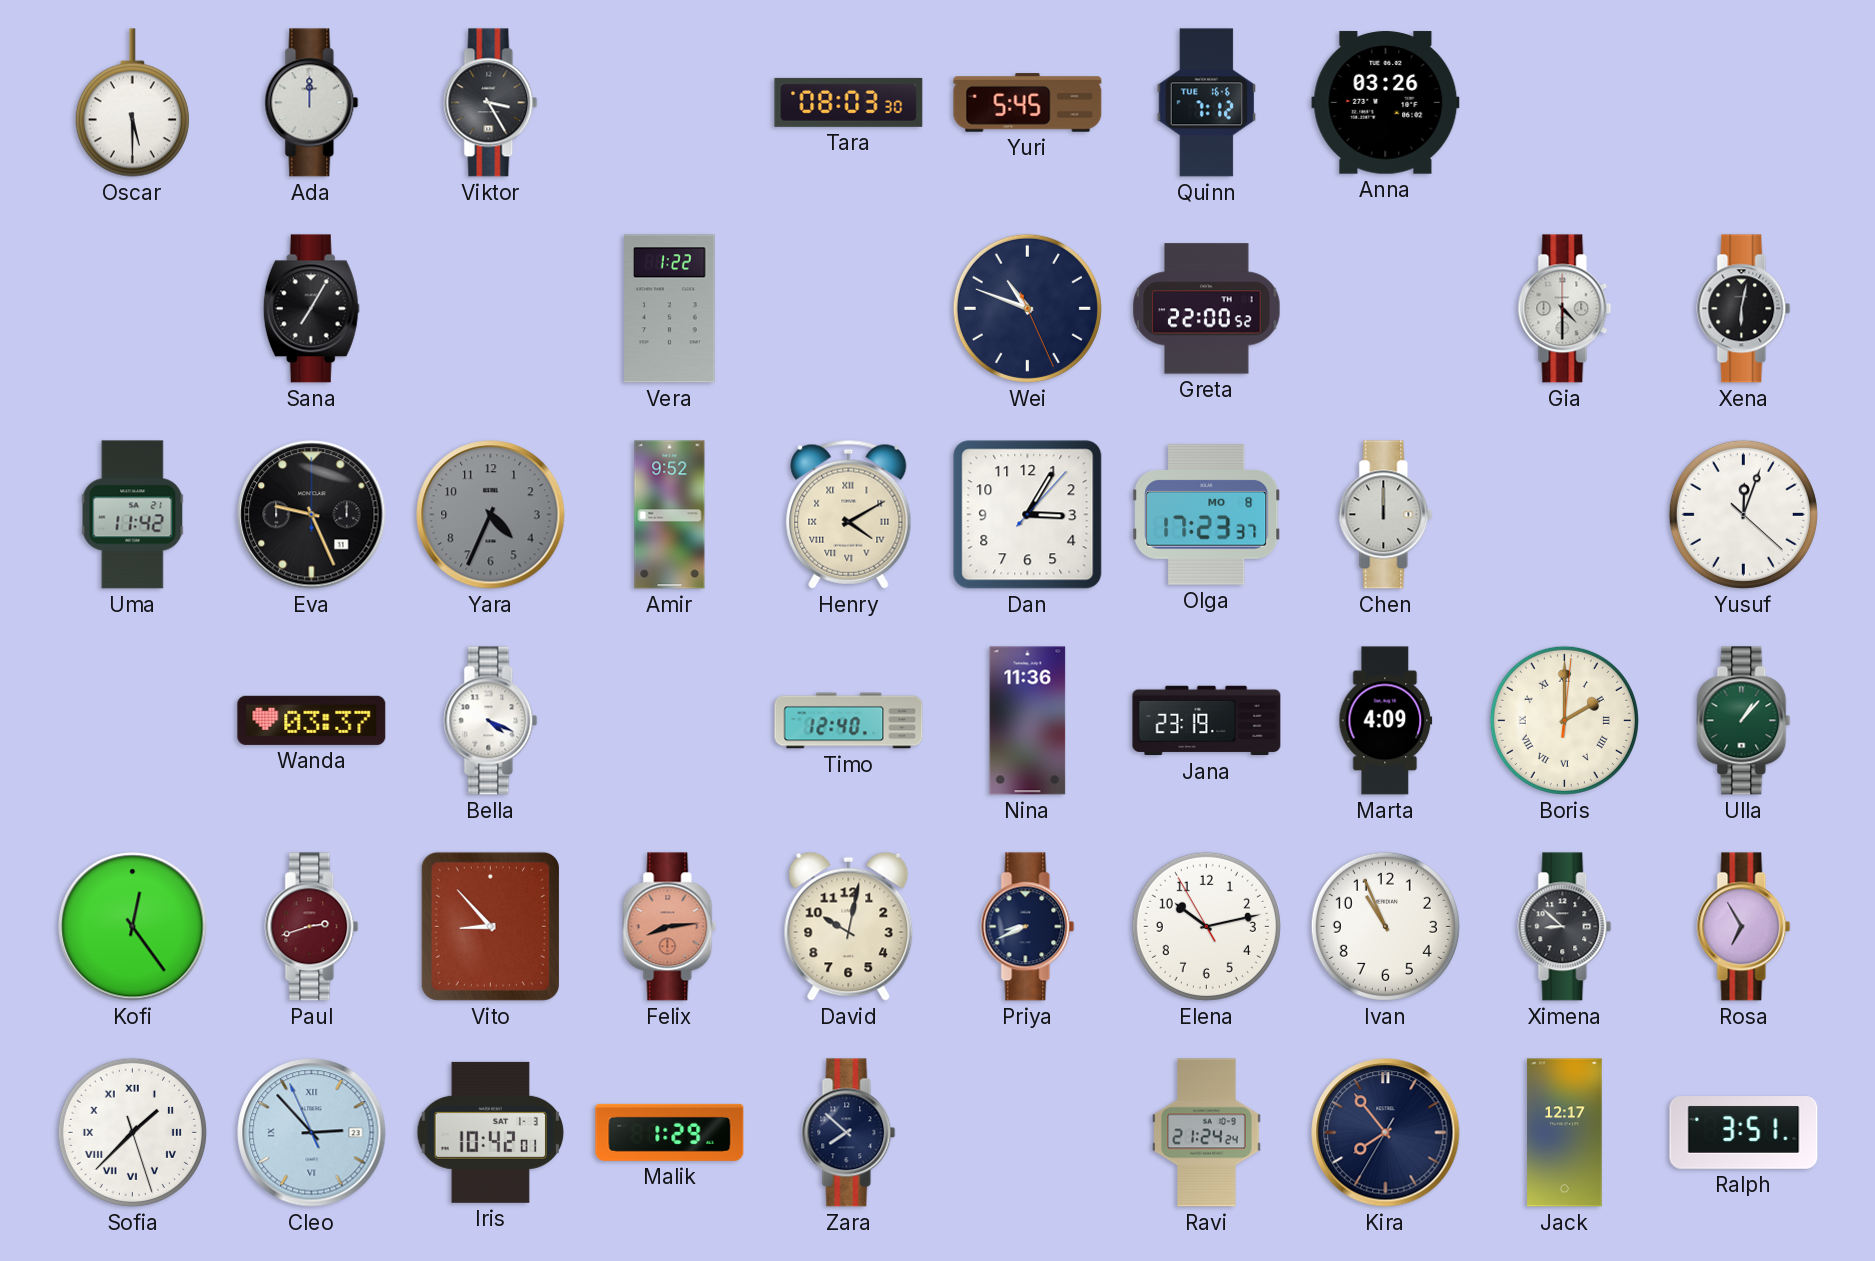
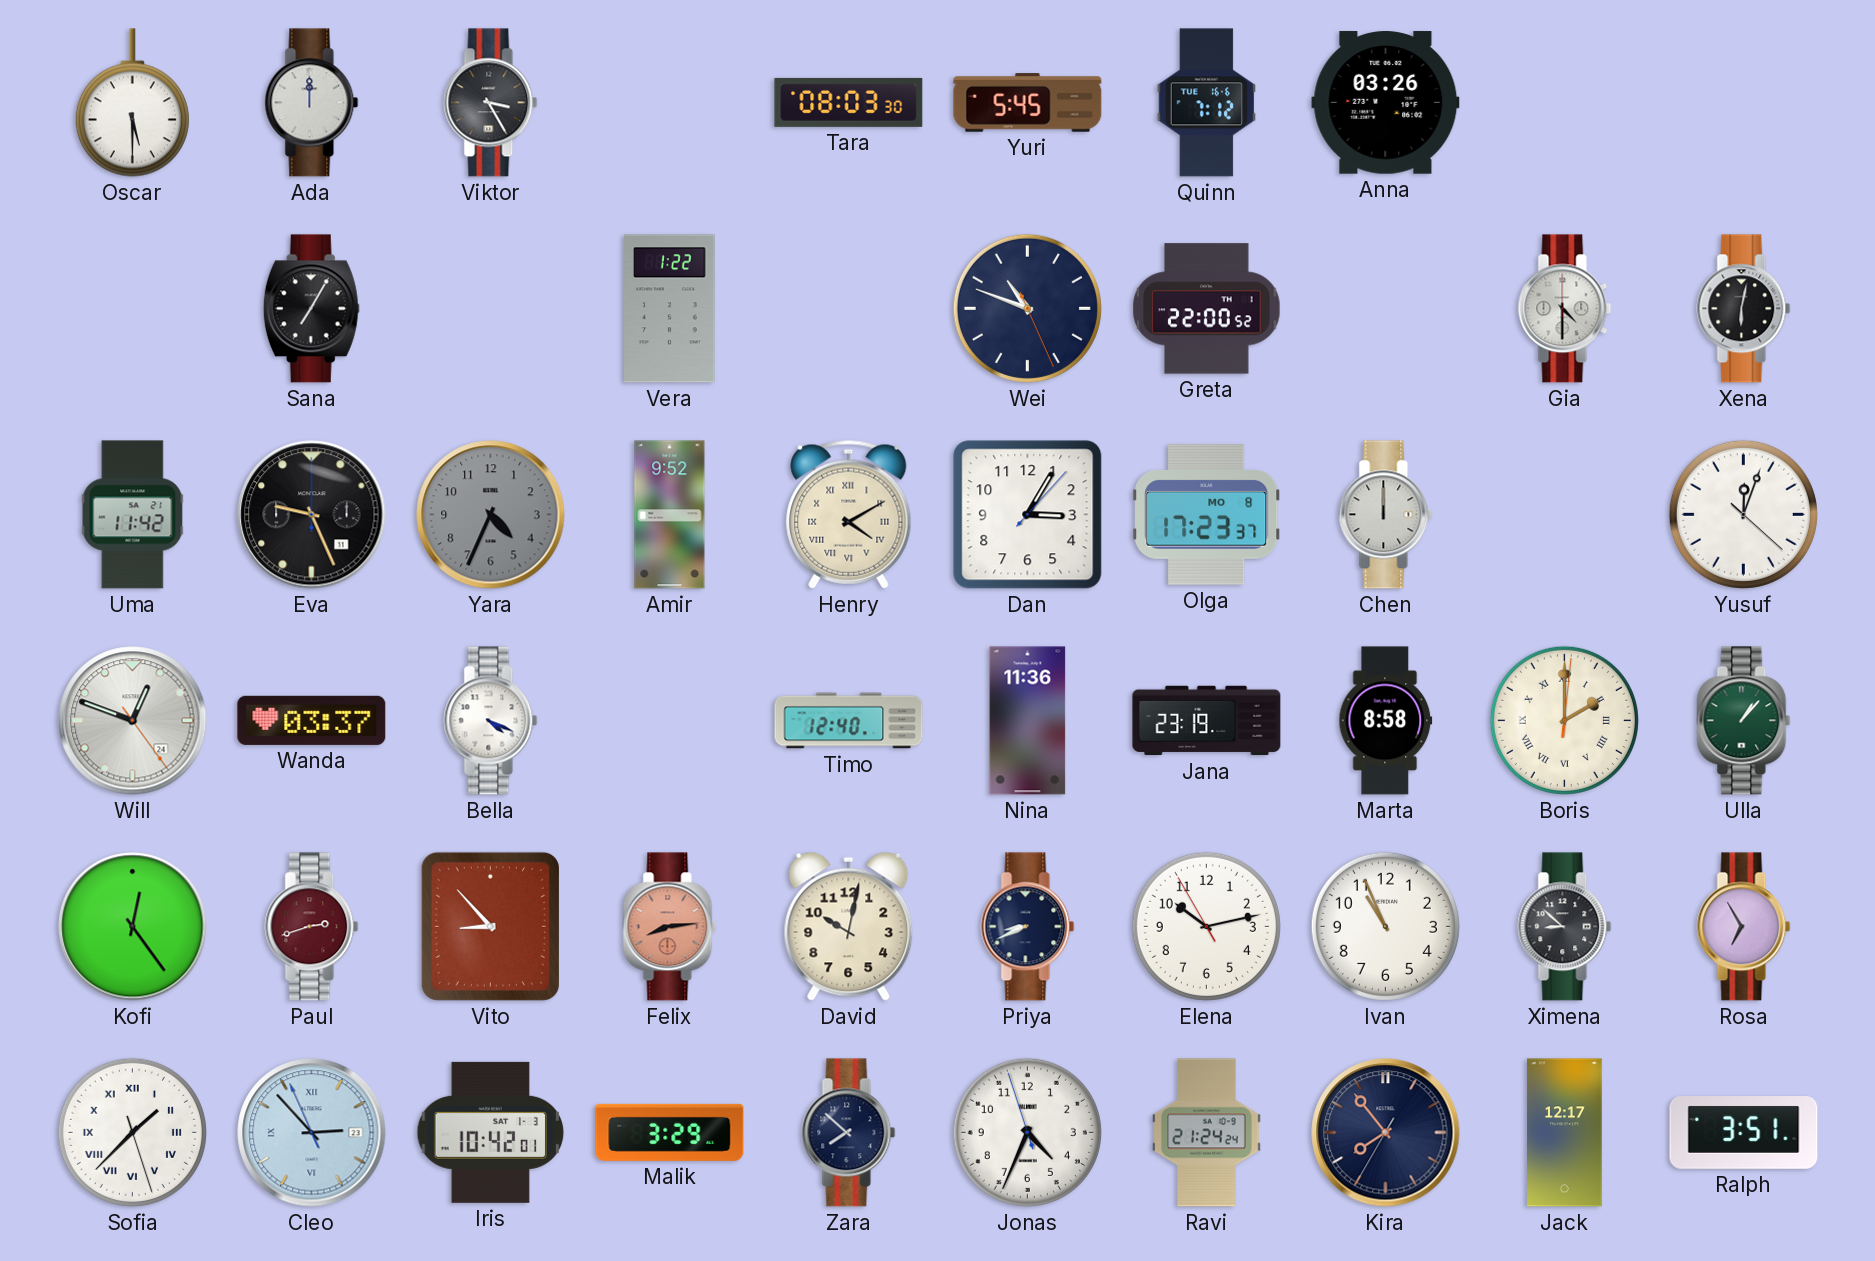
Will: none -> 12:48
Marta: 4:09 -> 8:58
Malik: 1:29 -> 3:29
Jonas: none -> 4:33
